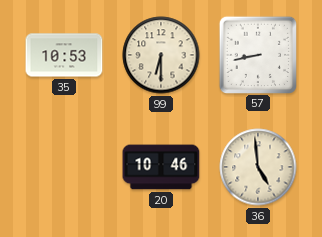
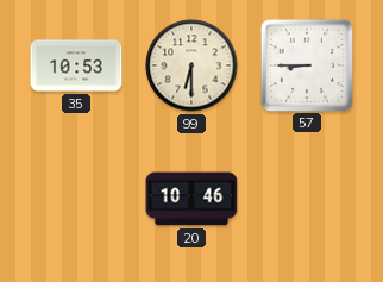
57: 8:43 -> 8:45
36: 4:59 -> none
